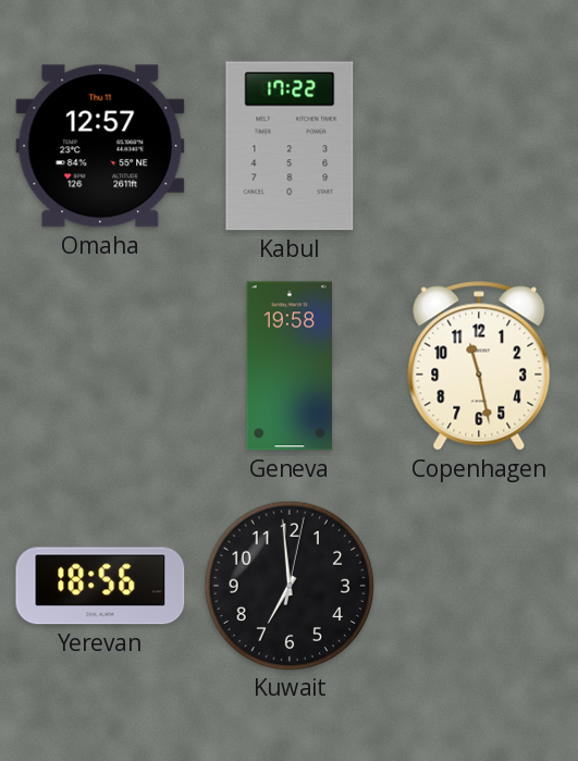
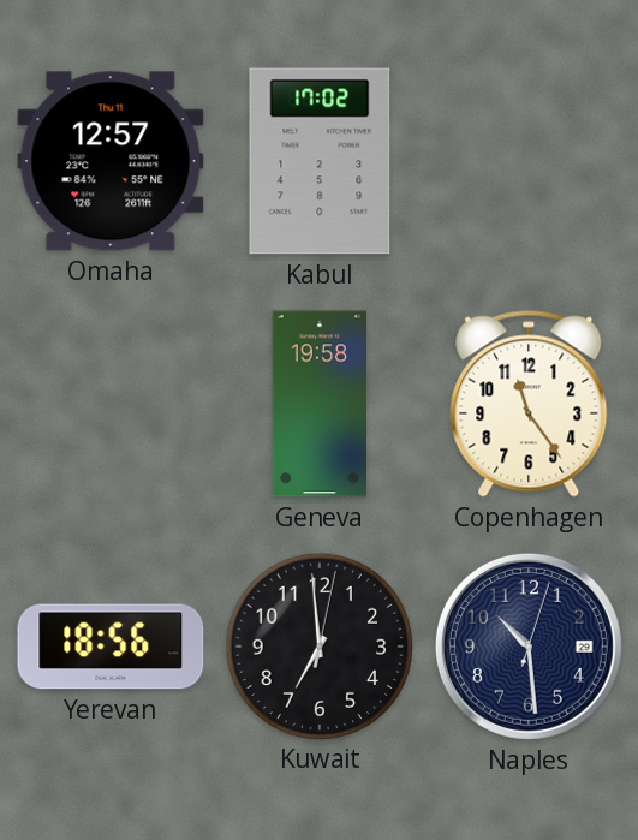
Kabul: 17:22 -> 17:02
Copenhagen: 11:28 -> 11:24
Naples: none -> 10:29
